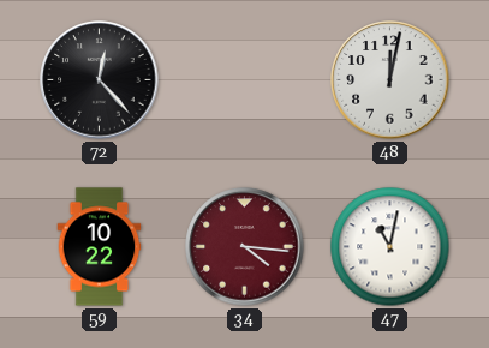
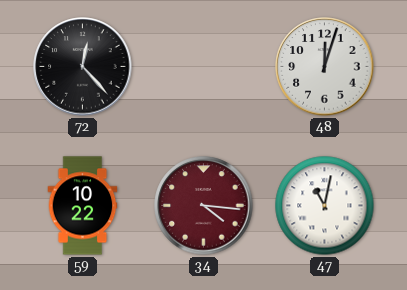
48: 12:02 -> 12:03
